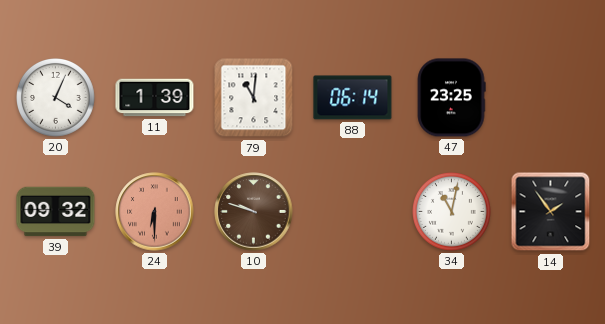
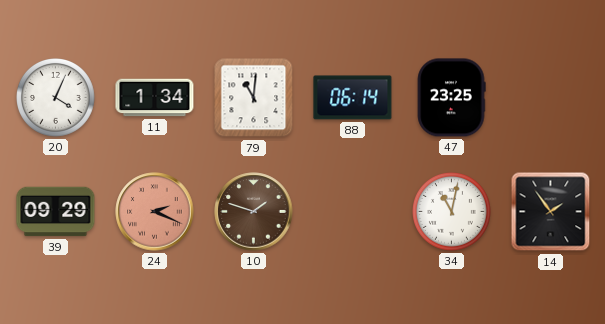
11: 1:39 -> 1:34
39: 09:32 -> 09:29
24: 6:30 -> 2:19
10: 9:48 -> 1:48
